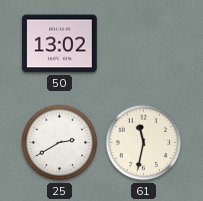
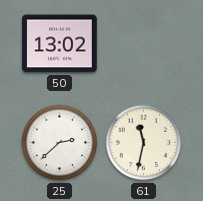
25: 2:40 -> 2:38
